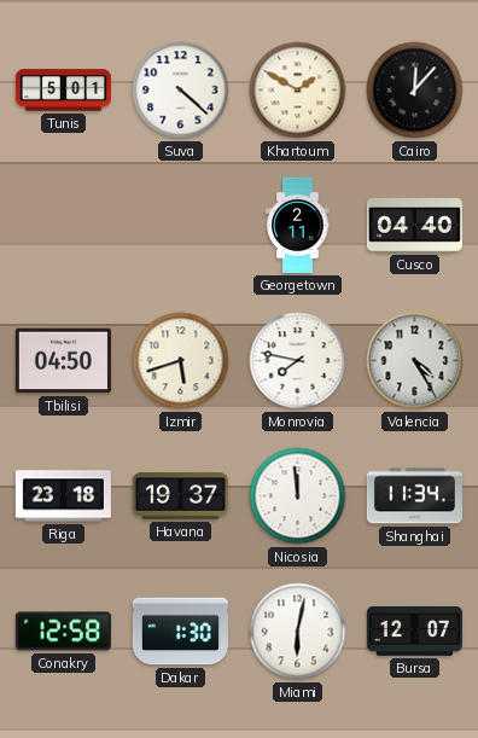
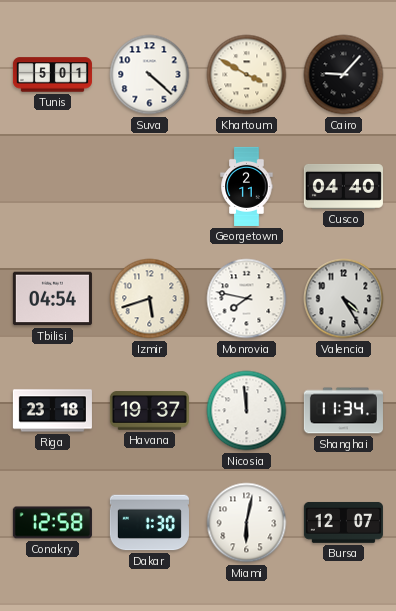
Khartoum: 1:50 -> 3:50
Cairo: 12:07 -> 9:07
Tbilisi: 04:50 -> 04:54
